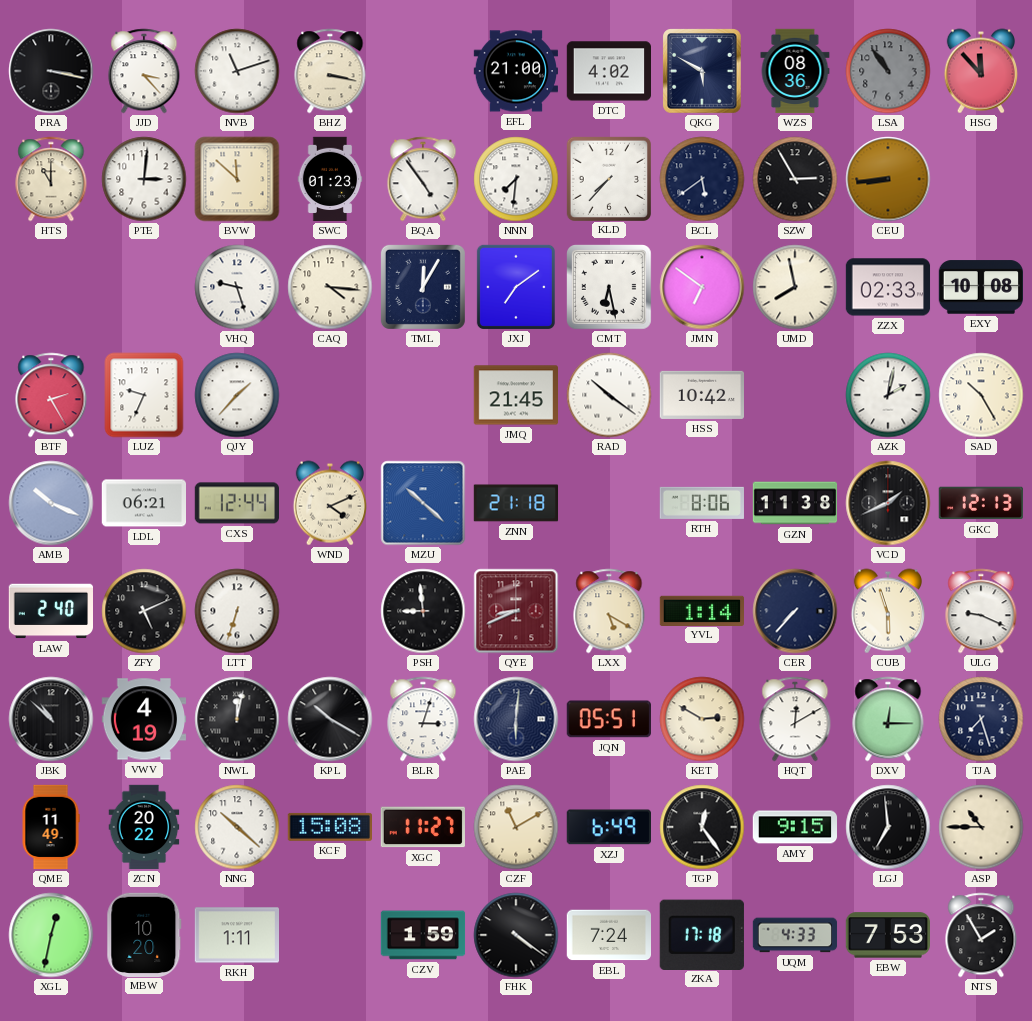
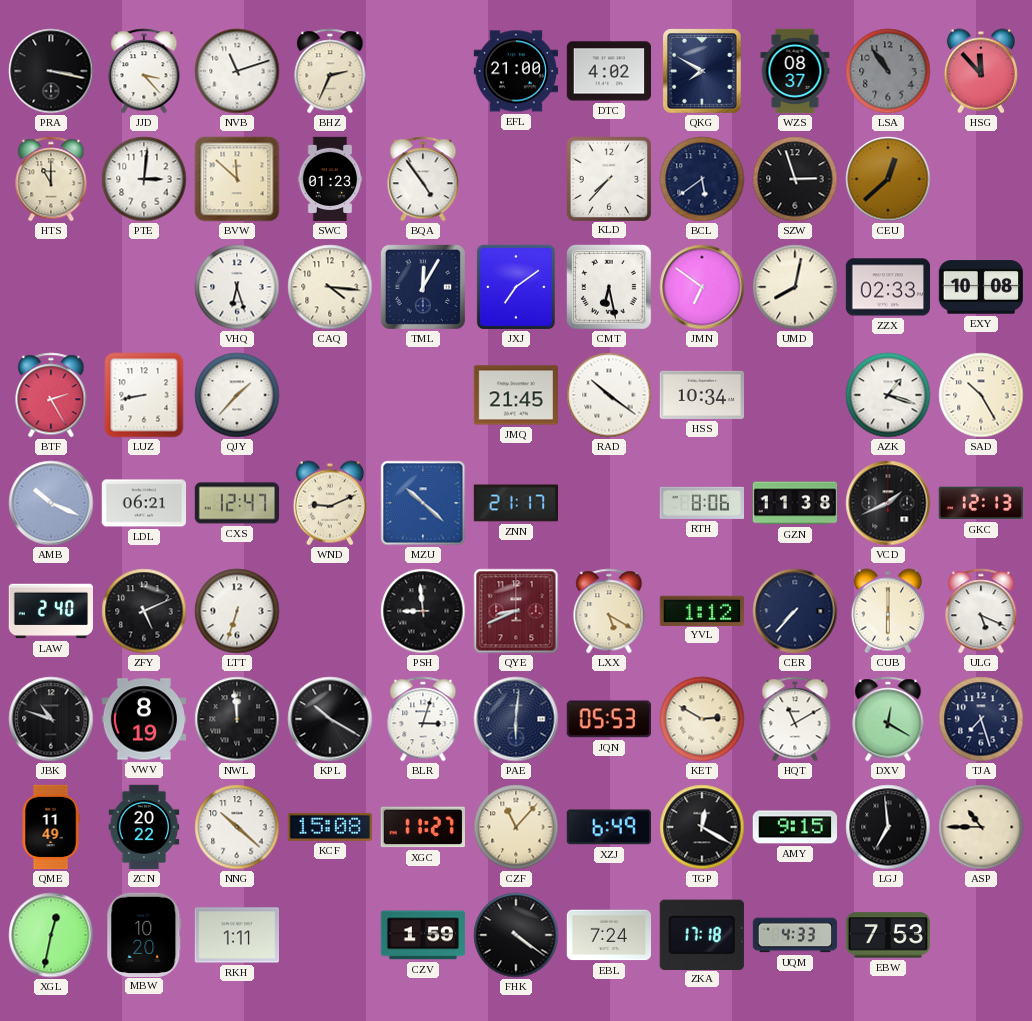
BHZ: 3:17 -> 2:34
QKG: 5:50 -> 7:50
WZS: 08:36 -> 08:37
NNN: 7:31 -> none
SZW: 2:55 -> 2:57
CEU: 8:44 -> 12:38
VHQ: 9:27 -> 6:27
UMD: 7:58 -> 8:02
LUZ: 9:34 -> 8:43
HSS: 10:42 -> 10:34
AZK: 2:02 -> 1:18
CXS: 12:44 -> 12:47
WND: 4:11 -> 9:11
ZNN: 21:18 -> 21:17
YVL: 1:14 -> 1:12
CUB: 5:57 -> 6:00
ULG: 9:19 -> 5:19
JBK: 10:52 -> 10:48
VWV: 4:19 -> 8:19
NWL: 12:02 -> 11:59
JQN: 05:51 -> 05:53
HQT: 12:10 -> 11:10
DXV: 12:15 -> 12:20
CZF: 11:10 -> 11:07
TGP: 12:24 -> 12:20
NTS: 1:55 -> none
